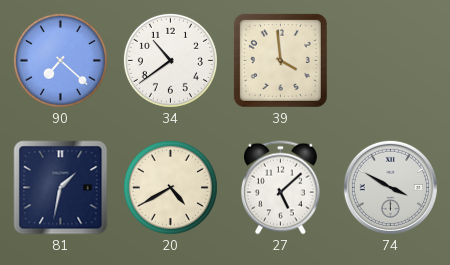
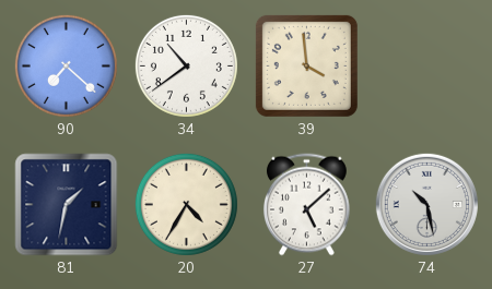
20: 4:40 -> 4:35
74: 3:50 -> 10:28
